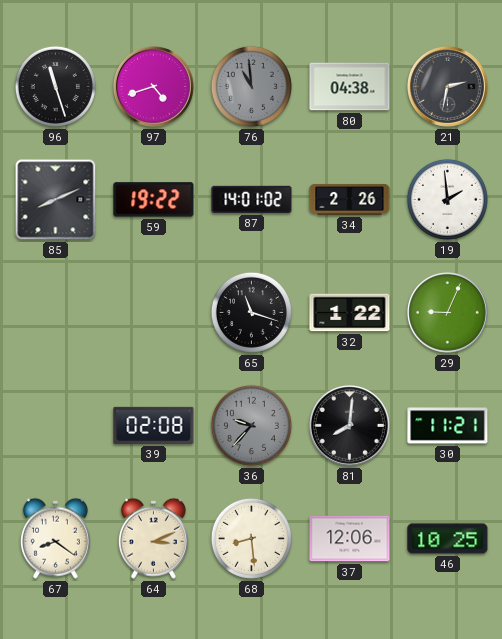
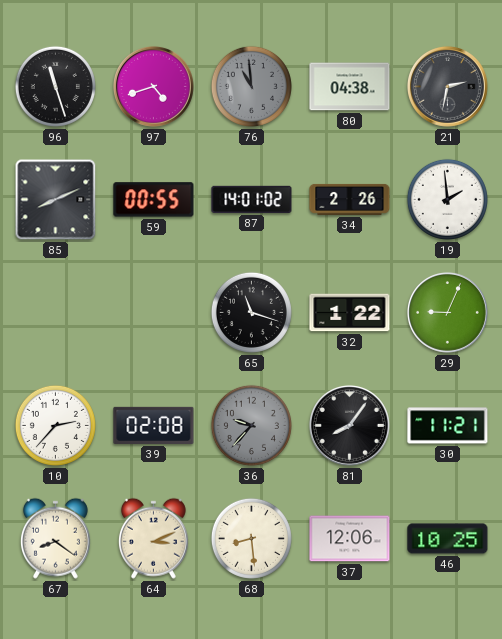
59: 19:22 -> 00:55
10: none -> 2:37
81: 8:01 -> 8:06
